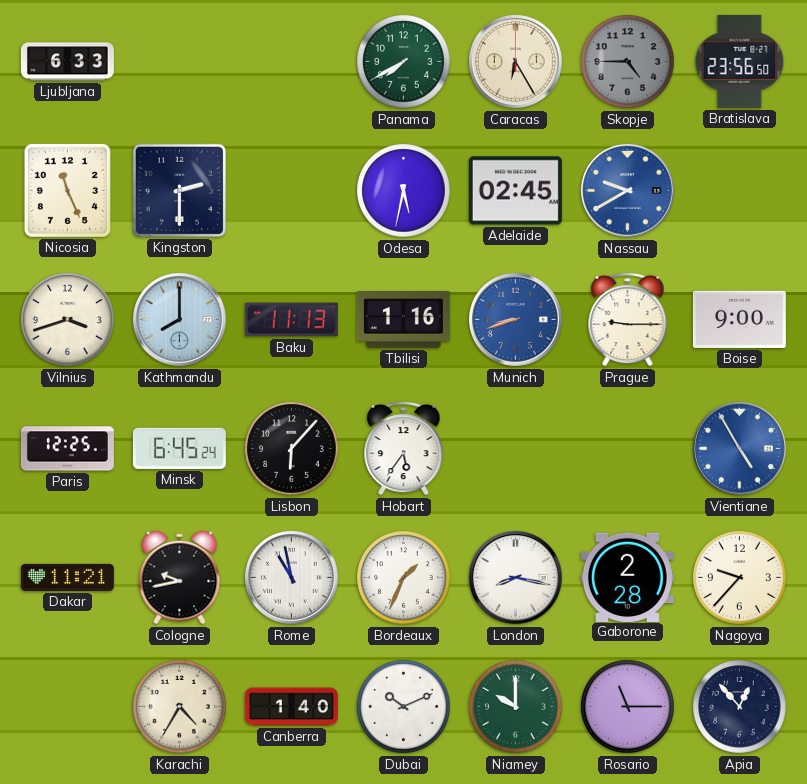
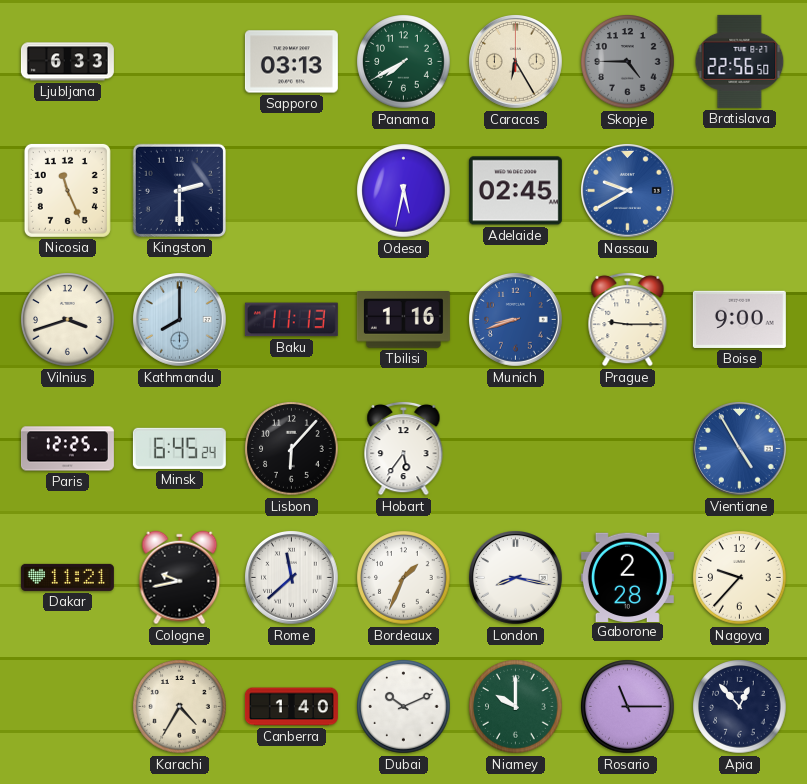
Sapporo: none -> 03:13
Bratislava: 23:56 -> 22:56
Rome: 10:58 -> 11:38
